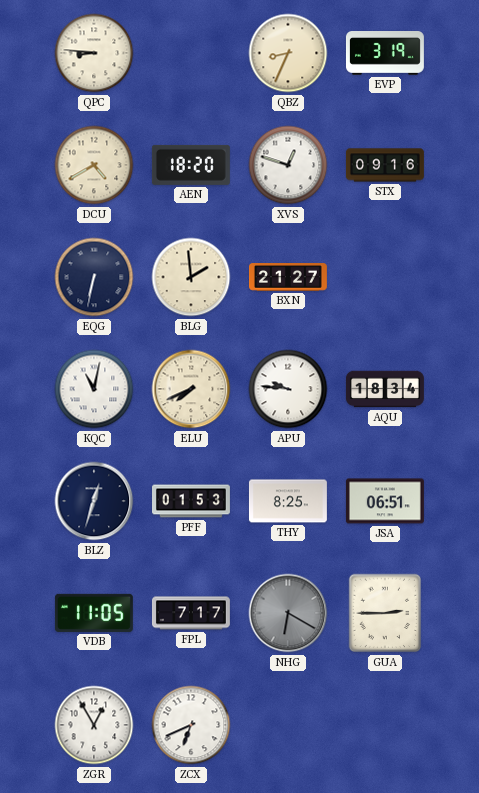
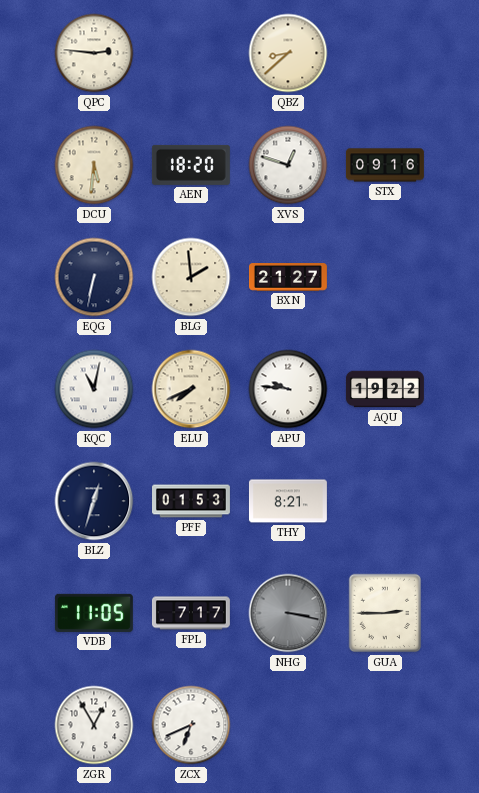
QPC: 8:46 -> 2:46
QBZ: 8:34 -> 8:38
EVP: 3:19 -> none
DCU: 4:40 -> 5:31
AQU: 18:34 -> 19:22
THY: 8:25 -> 8:21
JSA: 06:51 -> none
NHG: 6:20 -> 3:17
